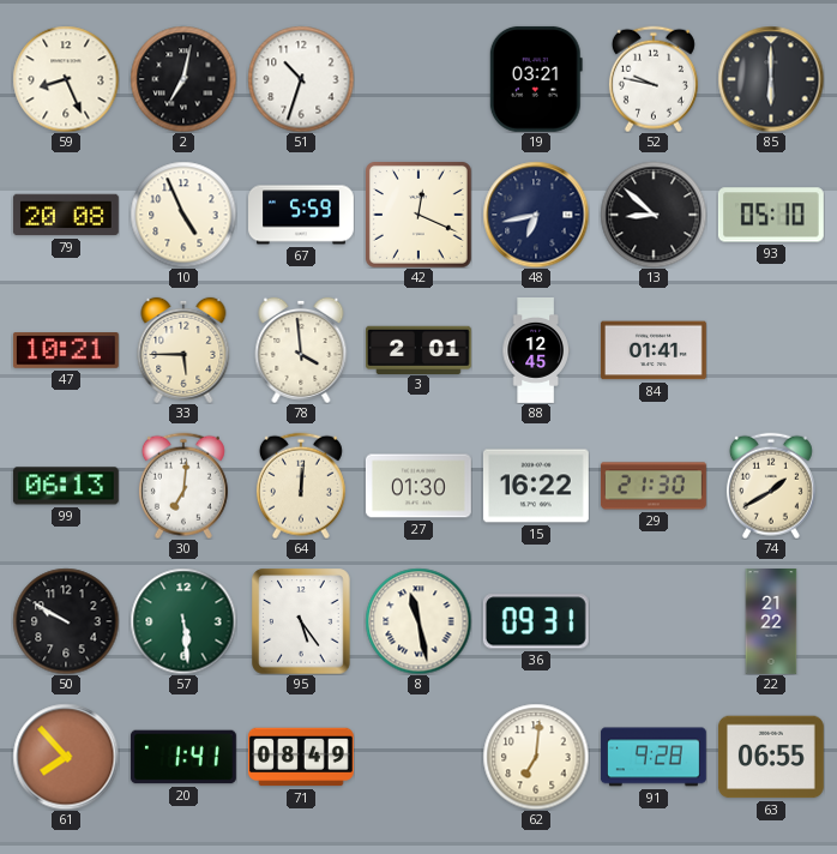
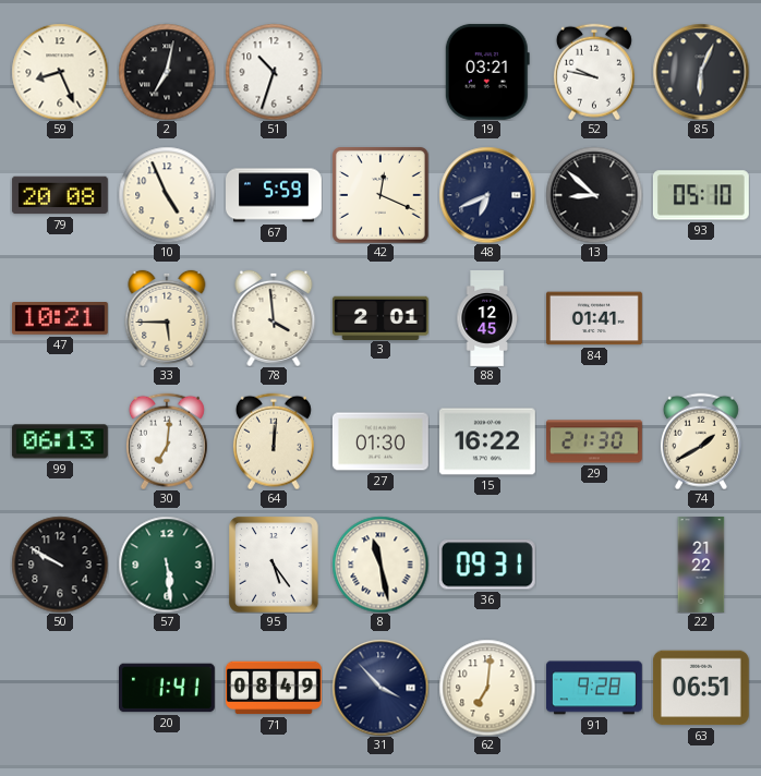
85: 6:00 -> 6:04
48: 6:43 -> 6:41
61: 7:53 -> none
31: none -> 3:53
63: 06:55 -> 06:51
